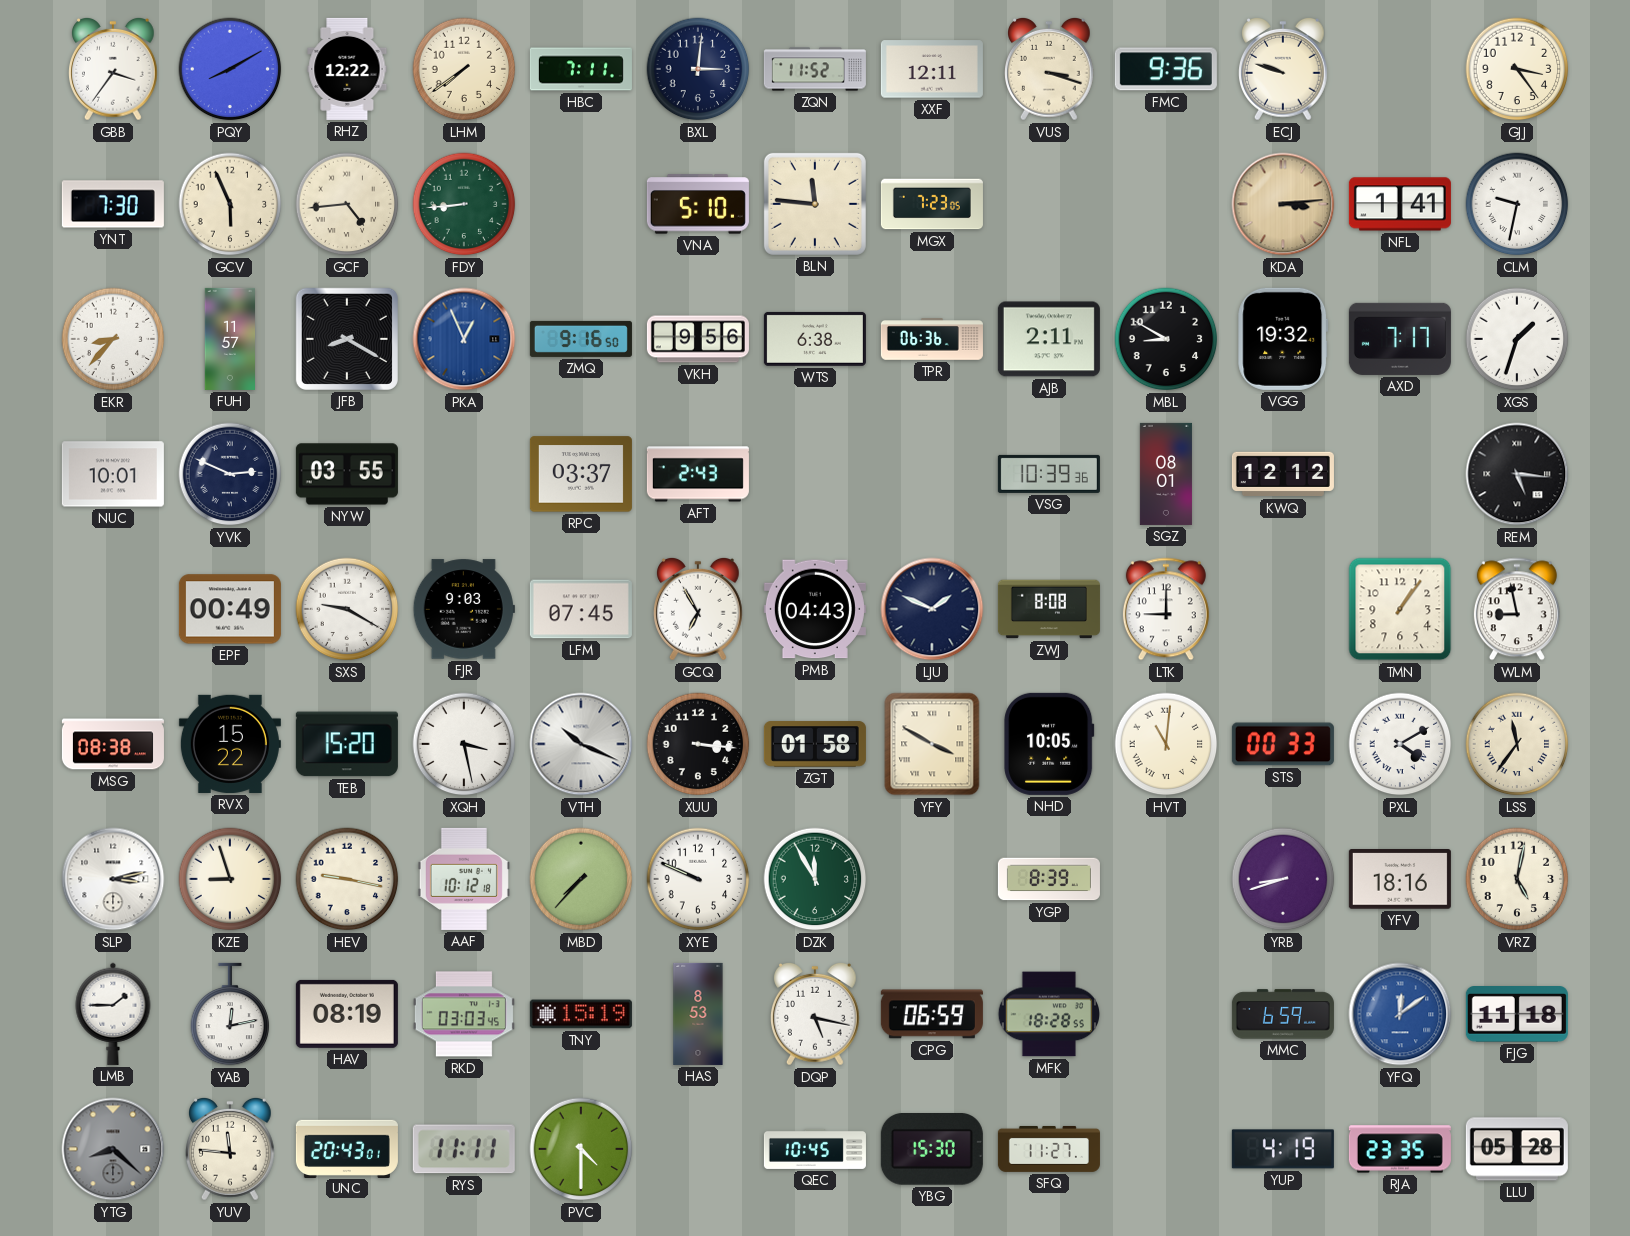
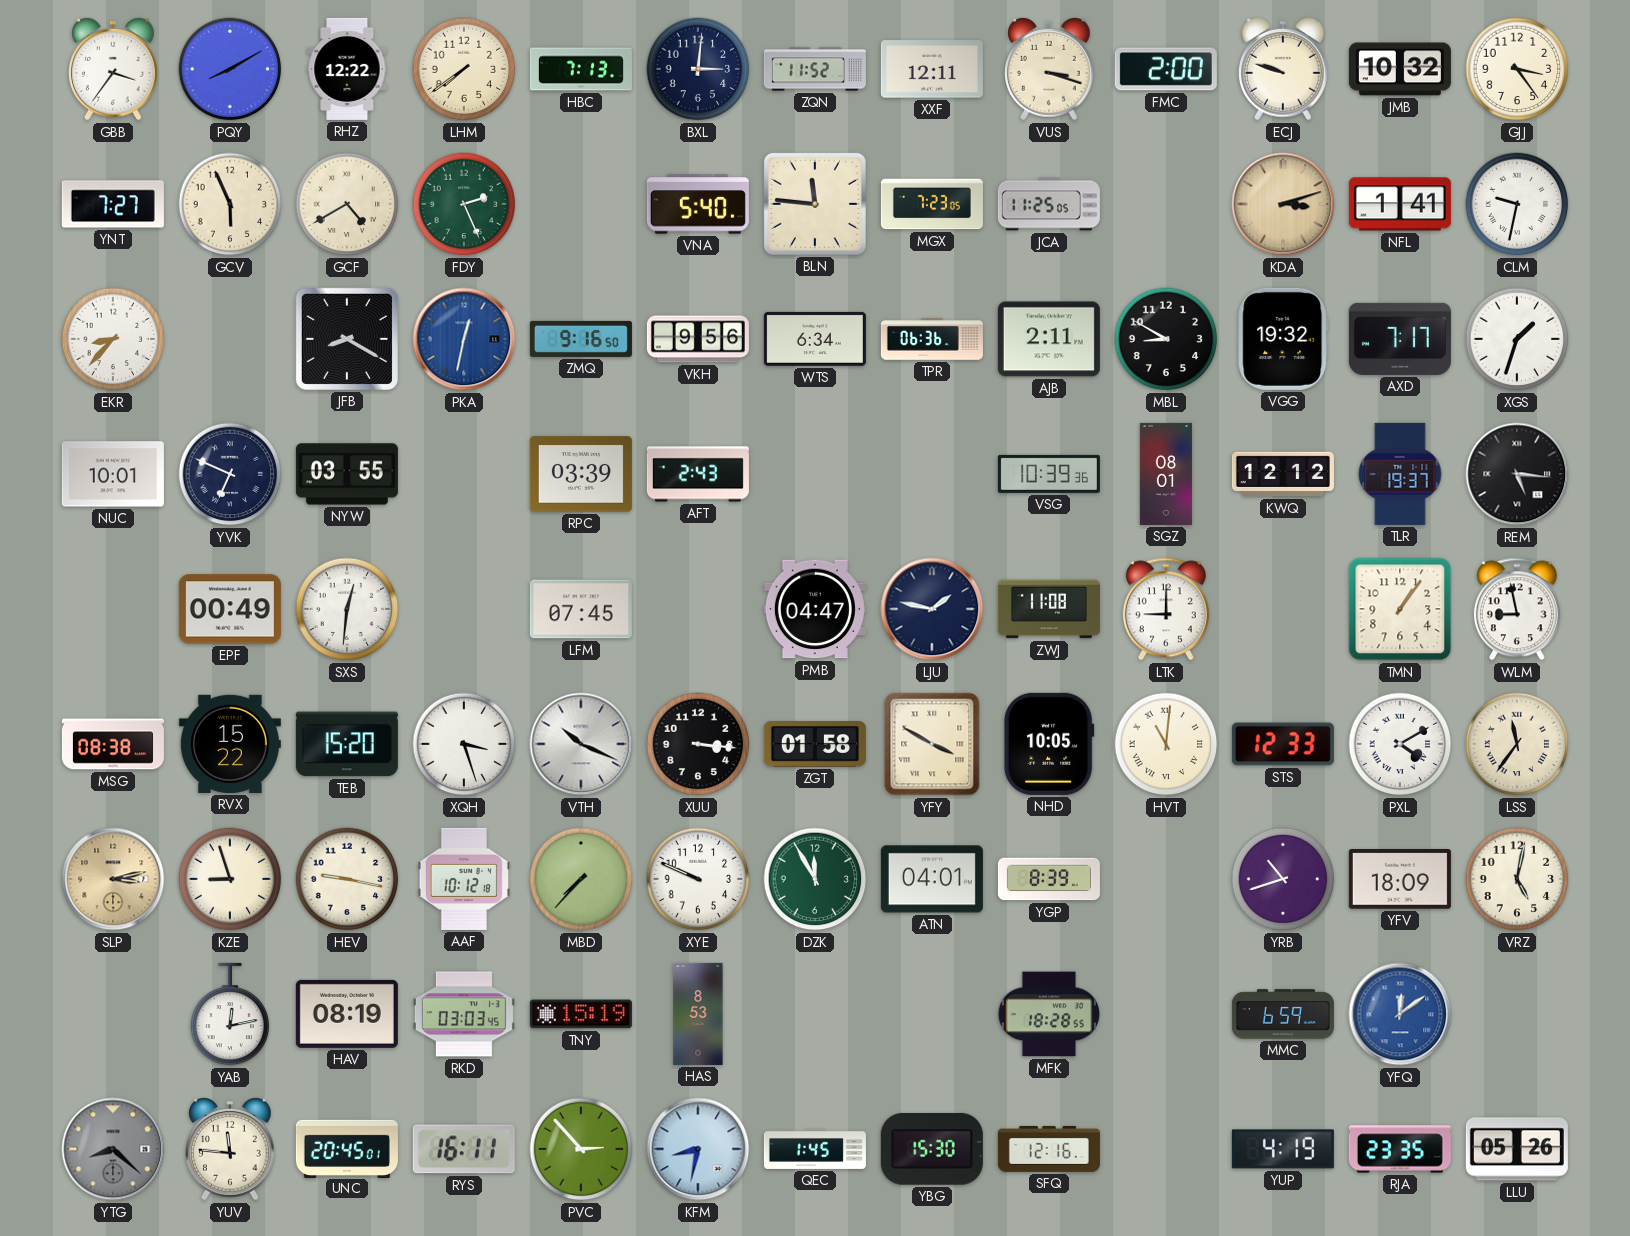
HBC: 7:11 -> 7:13
FMC: 9:36 -> 2:00
JMB: none -> 10:32
YNT: 7:30 -> 7:27
GCF: 4:44 -> 4:40
FDY: 8:44 -> 2:26
VNA: 5:10 -> 5:40
JCA: none -> 11:25
KDA: 3:14 -> 3:12
FUH: 11:57 -> none
PKA: 12:56 -> 12:32
WTS: 6:38 -> 6:34
YVK: 2:49 -> 6:49
RPC: 03:37 -> 03:39
TLR: none -> 19:37
SXS: 9:20 -> 12:31
FJR: 9:03 -> none
GCQ: 6:55 -> none
PMB: 04:43 -> 04:47
LJU: 1:49 -> 1:47
ZWJ: 8:08 -> 11:08
XQH: 3:28 -> 3:27
STS: 00:33 -> 12:33
SLP dial: white -> champagne
ATN: none -> 04:01
YRB: 8:42 -> 10:42
YFV: 18:16 -> 18:09
LMB: 1:45 -> none
DQP: 5:17 -> none
CPG: 06:59 -> none
FJG: 11:18 -> none
UNC: 20:43 -> 20:45
RYS: 11:11 -> 16:11
PVC: 4:30 -> 2:53
KFM: none -> 8:32
QEC: 10:45 -> 1:45
SFQ: 11:27 -> 12:16
LLU: 05:28 -> 05:26
